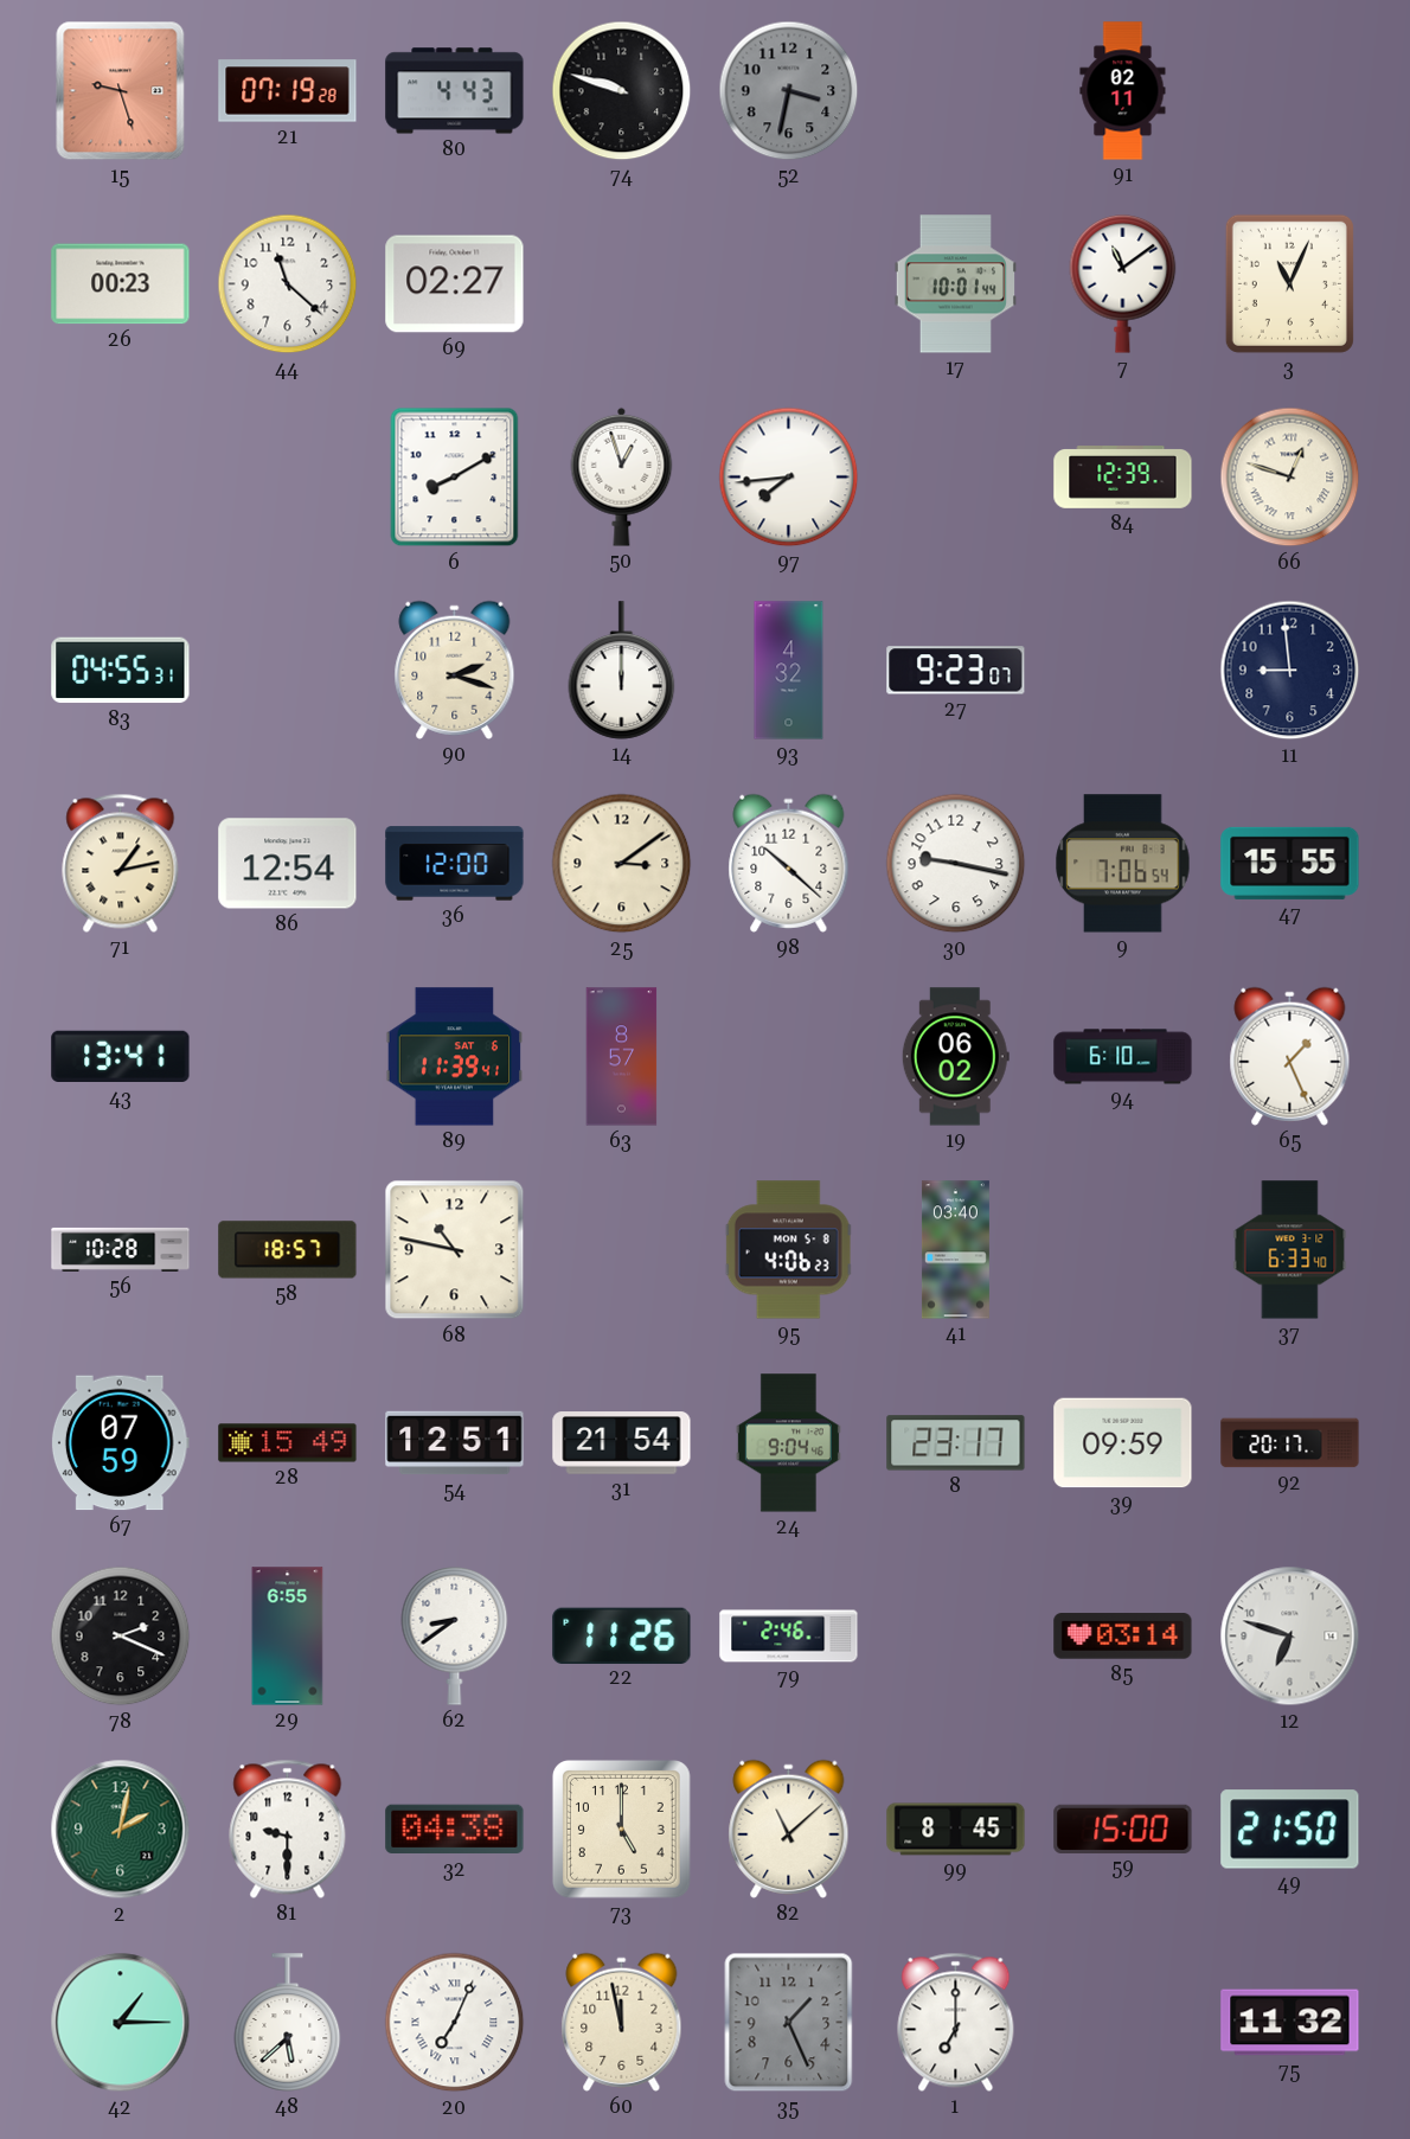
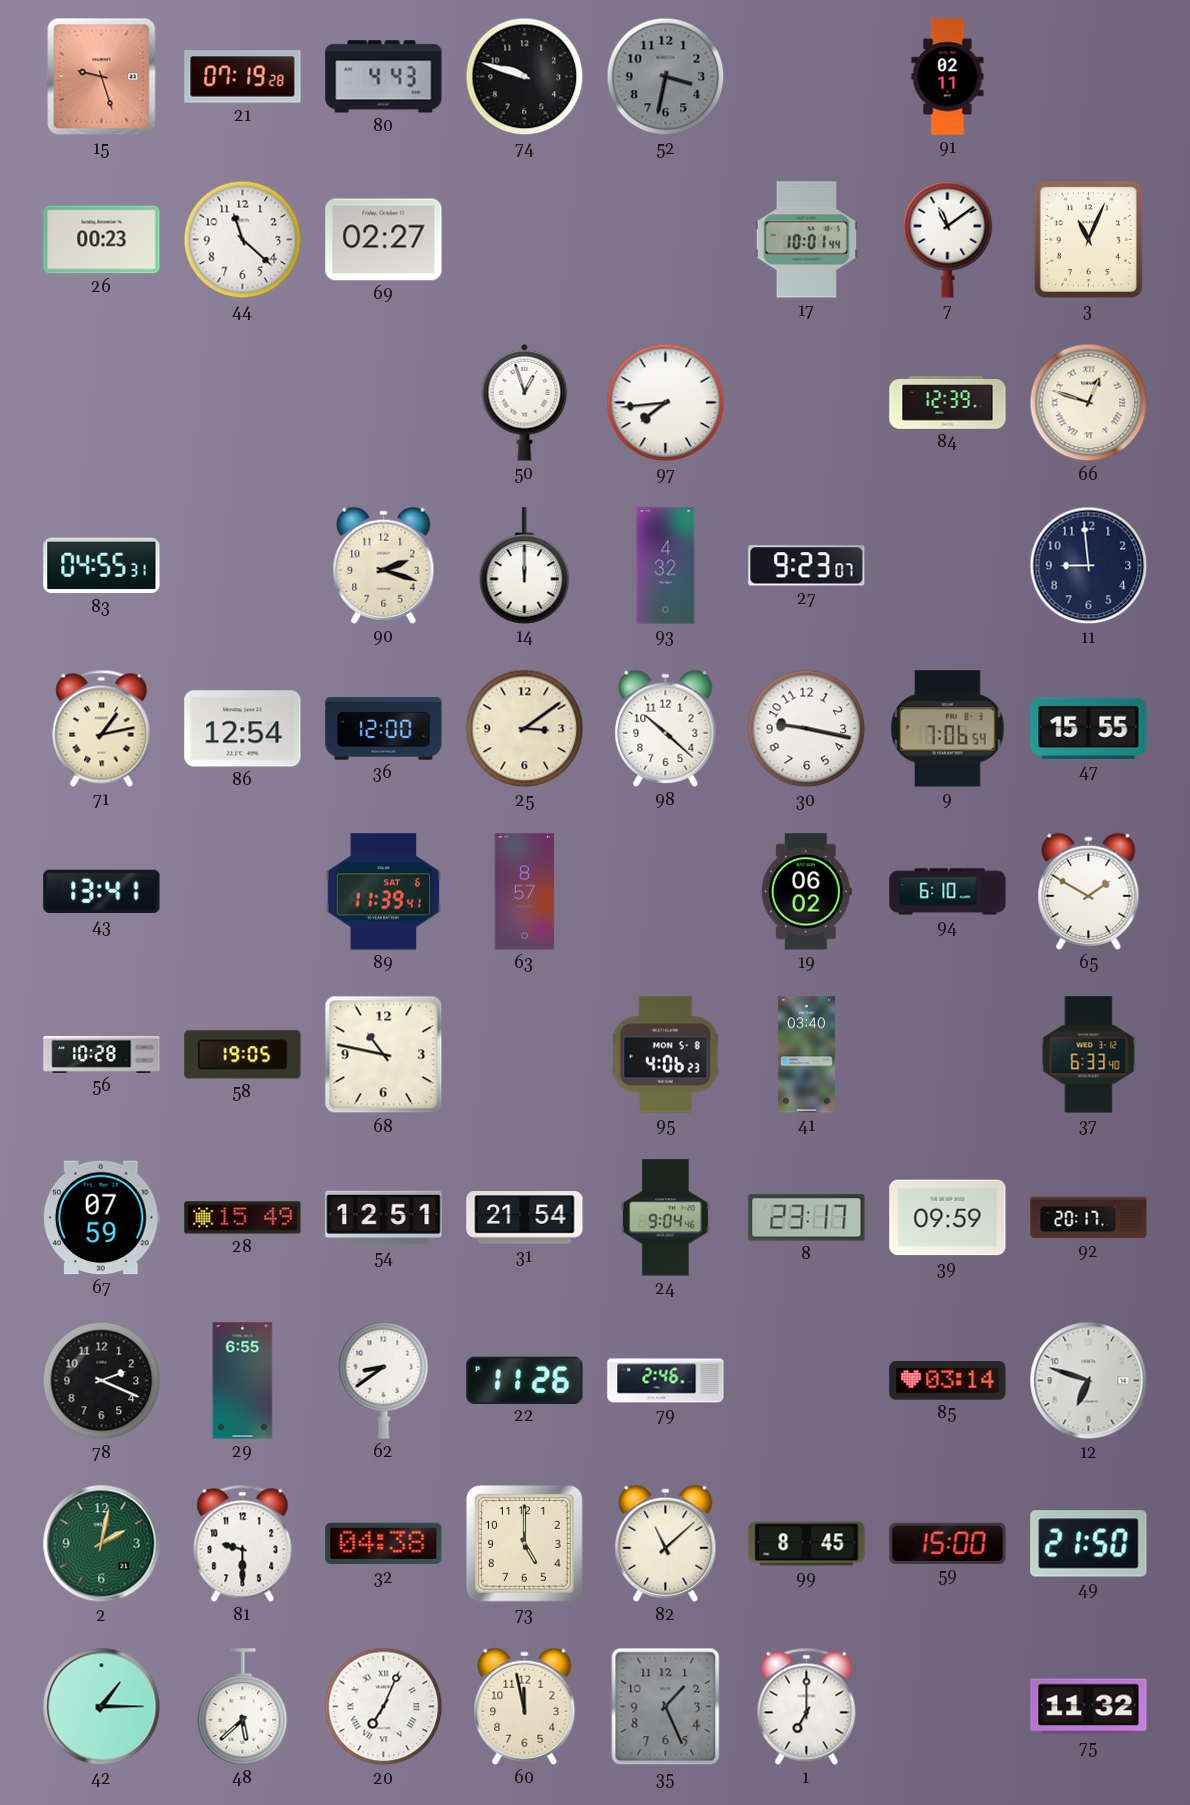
6: 8:10 -> none
65: 1:26 -> 1:50
58: 18:57 -> 19:05
